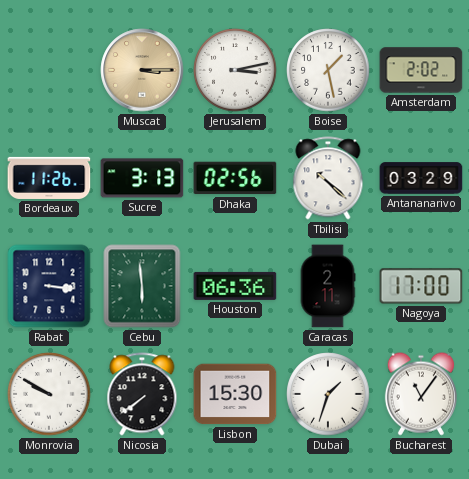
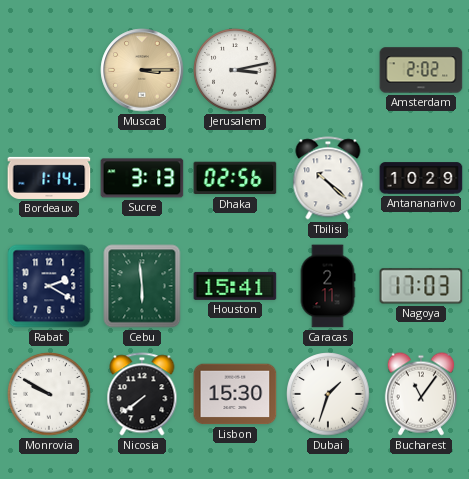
Boise: 1:28 -> none
Bordeaux: 11:26 -> 1:14
Antananarivo: 03:29 -> 10:29
Rabat: 3:16 -> 2:20
Houston: 06:36 -> 15:41
Nagoya: 17:00 -> 17:03
